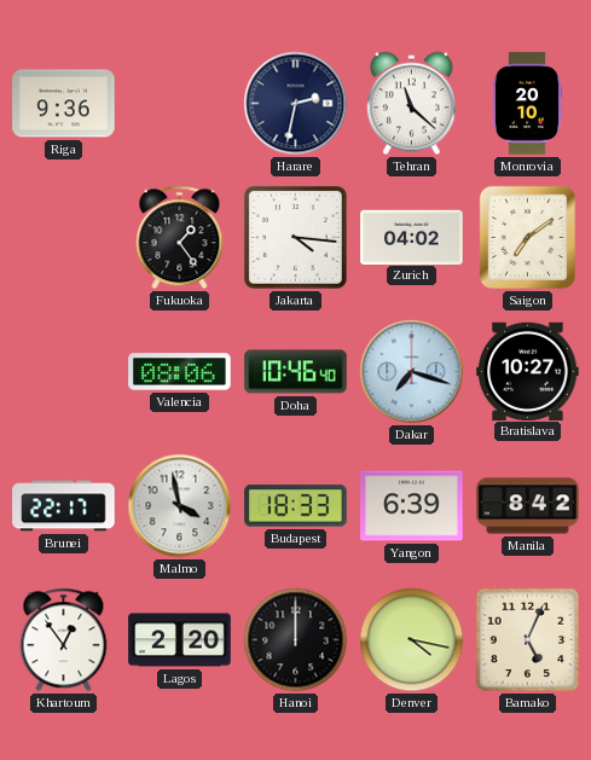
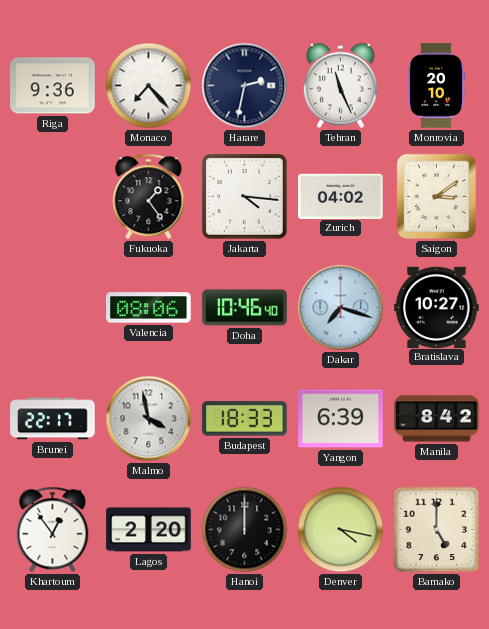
Monaco: none -> 7:23
Tehran: 11:22 -> 11:26
Saigon: 7:09 -> 3:09
Bamako: 5:04 -> 5:00
